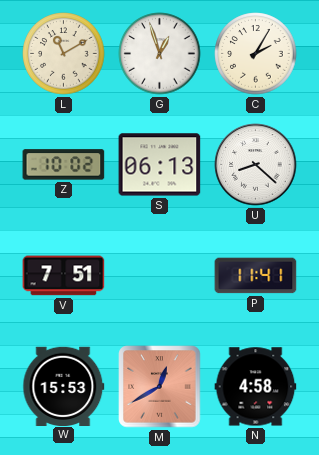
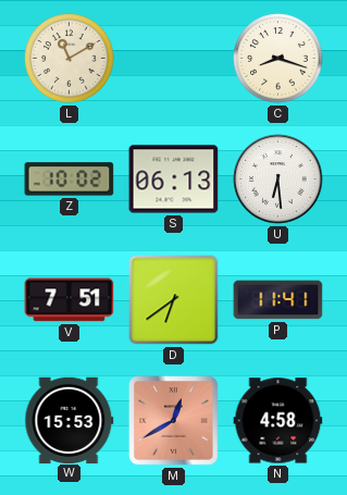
G: 12:57 -> none
C: 2:05 -> 8:18
U: 8:22 -> 6:29
D: none -> 6:39
